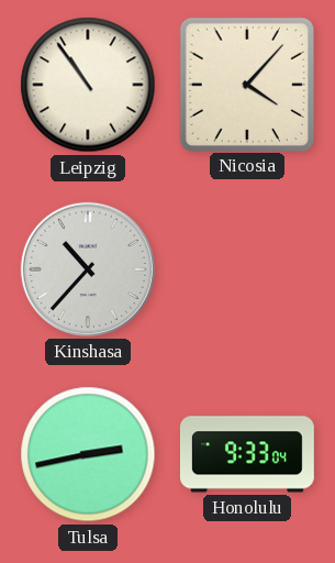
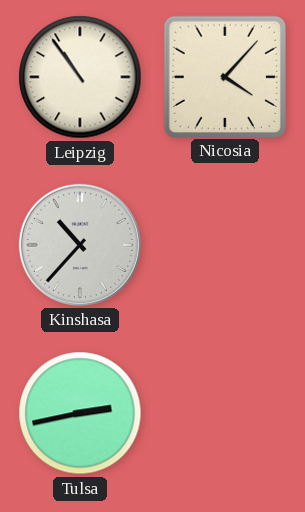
Honolulu: 9:33 -> none
